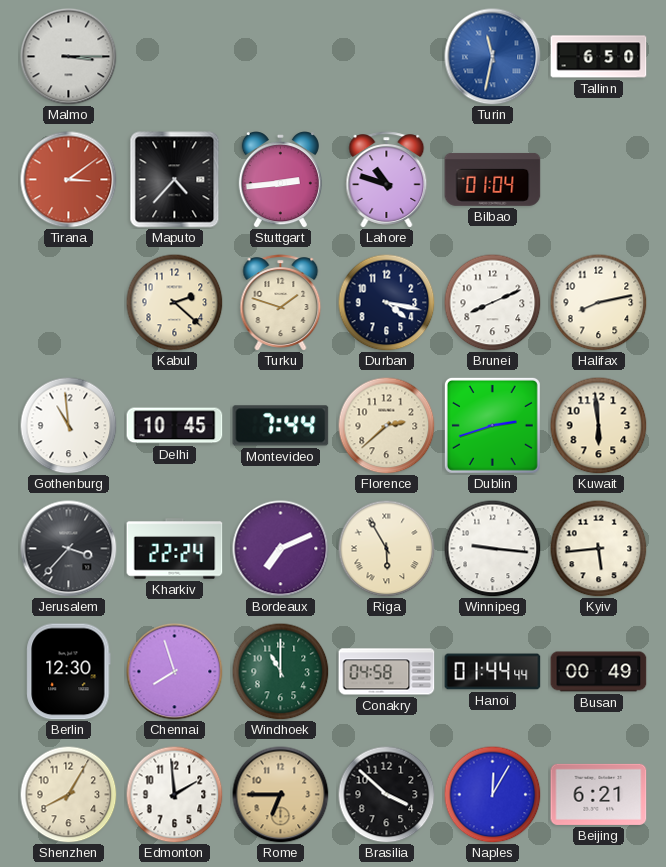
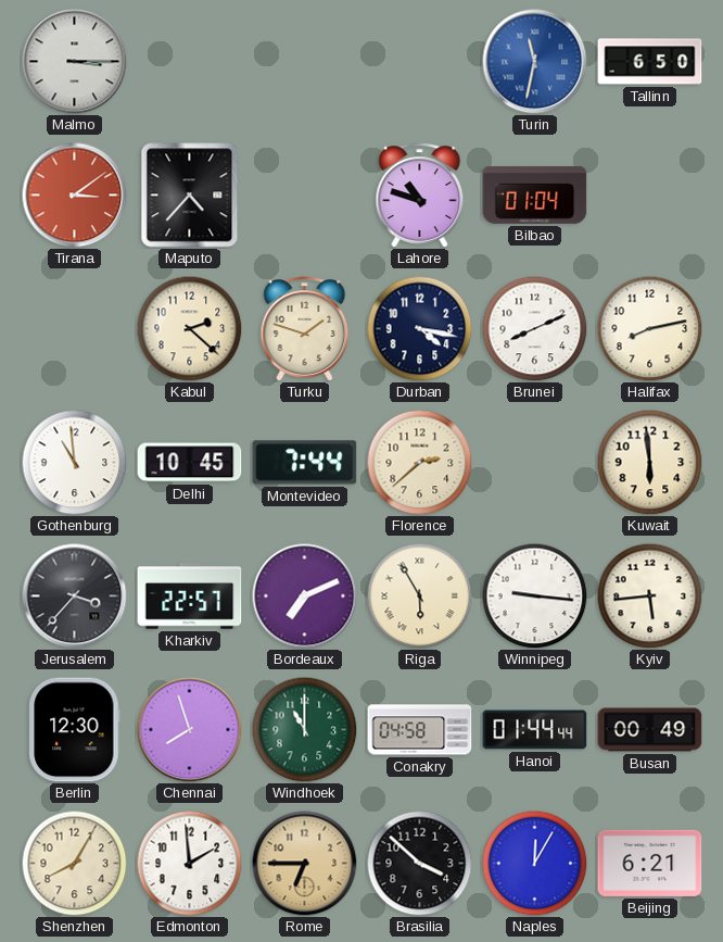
Stuttgart: 2:44 -> none
Dublin: 2:42 -> none
Kharkiv: 22:24 -> 22:57
